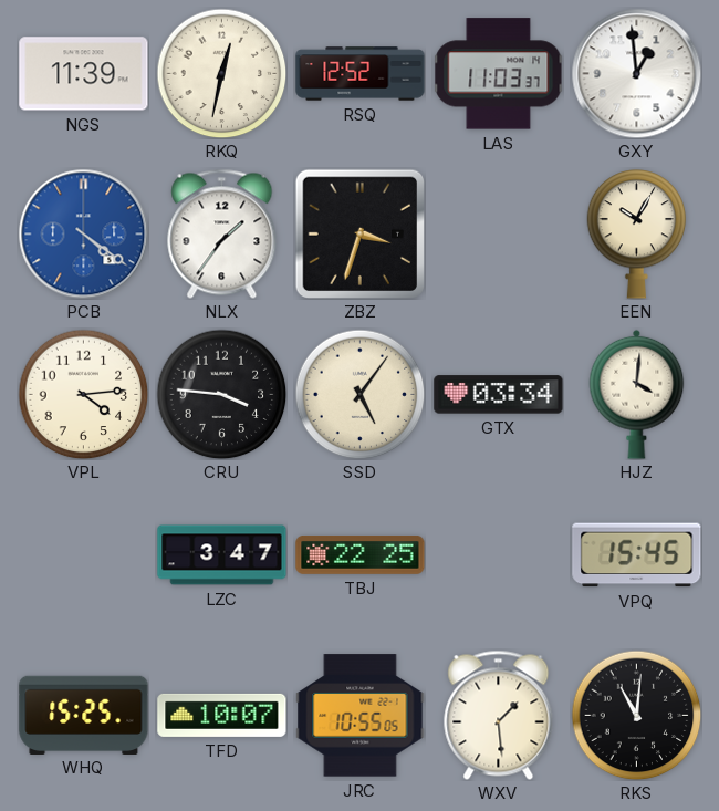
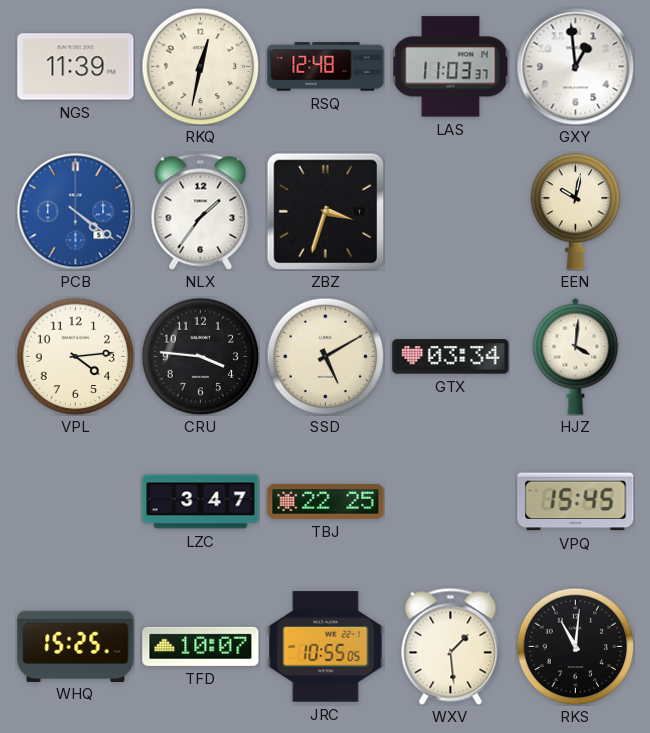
RSQ: 12:52 -> 12:48
EEN: 10:05 -> 10:02
SSD: 5:06 -> 5:10
